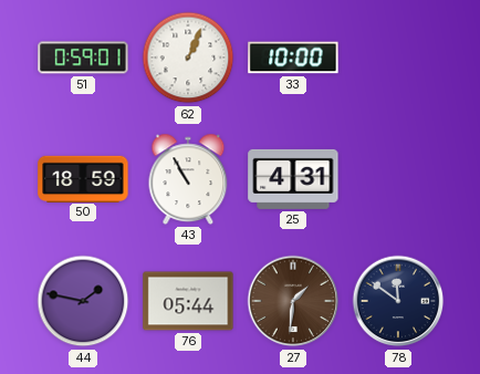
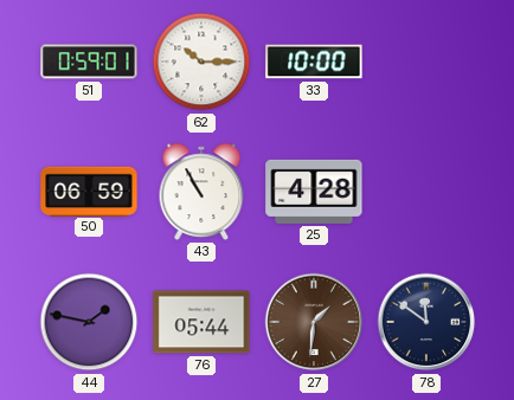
62: 1:04 -> 10:15
50: 18:59 -> 06:59
25: 4:31 -> 4:28
